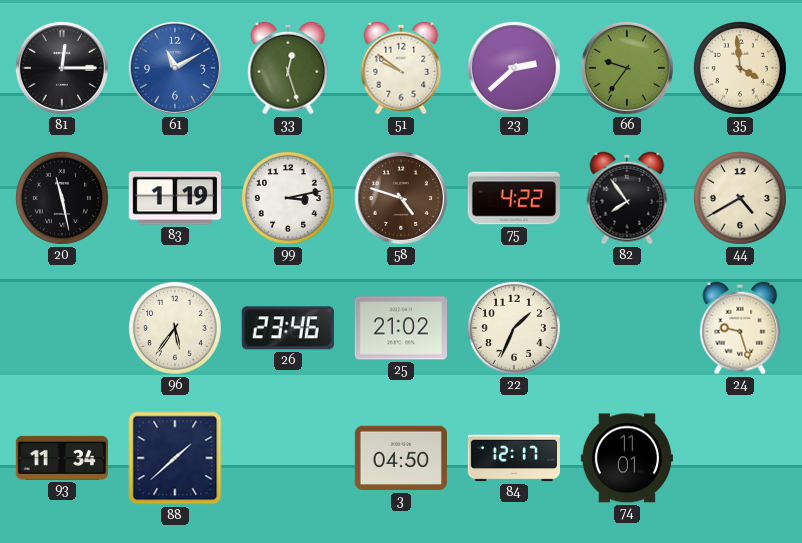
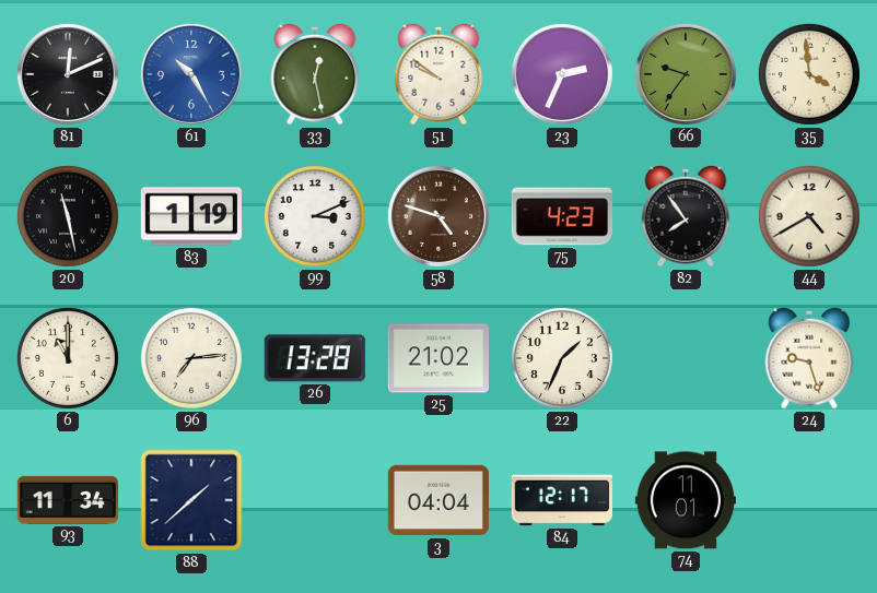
81: 12:15 -> 12:11
61: 11:10 -> 10:25
33: 12:27 -> 12:28
23: 2:38 -> 2:34
99: 3:13 -> 3:11
75: 4:22 -> 4:23
6: none -> 11:00
96: 5:36 -> 7:14
26: 23:46 -> 13:28
3: 04:50 -> 04:04
